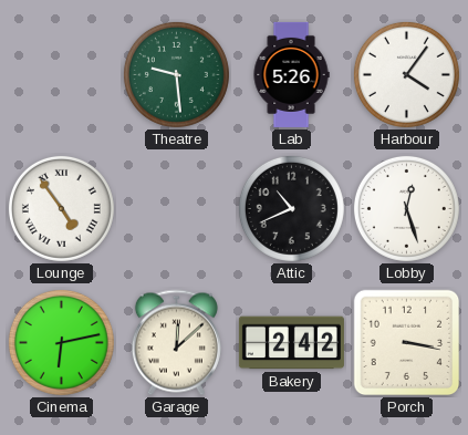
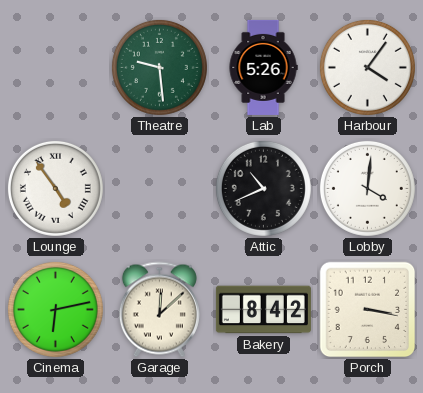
Lobby: 12:27 -> 4:01
Bakery: 2:42 -> 8:42
